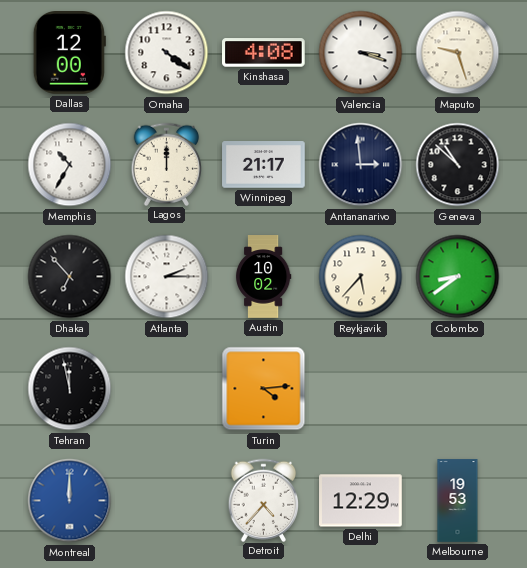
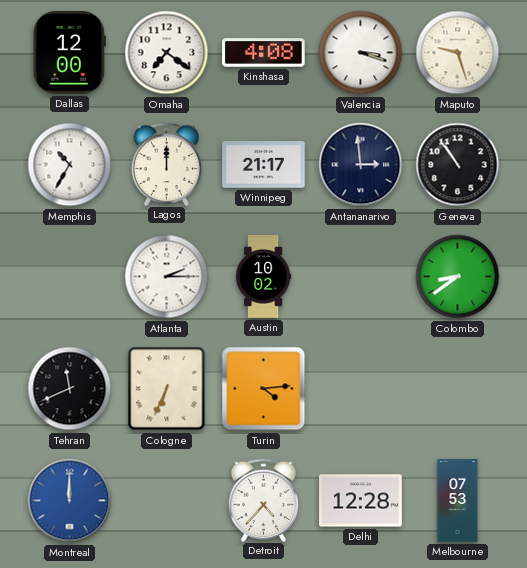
Omaha: 4:21 -> 7:21
Geneva: 10:52 -> 10:54
Dhaka: 6:53 -> none
Reykjavik: 5:37 -> none
Tehran: 11:58 -> 11:41
Cologne: none -> 6:34
Delhi: 12:29 -> 12:28
Melbourne: 19:53 -> 07:53
